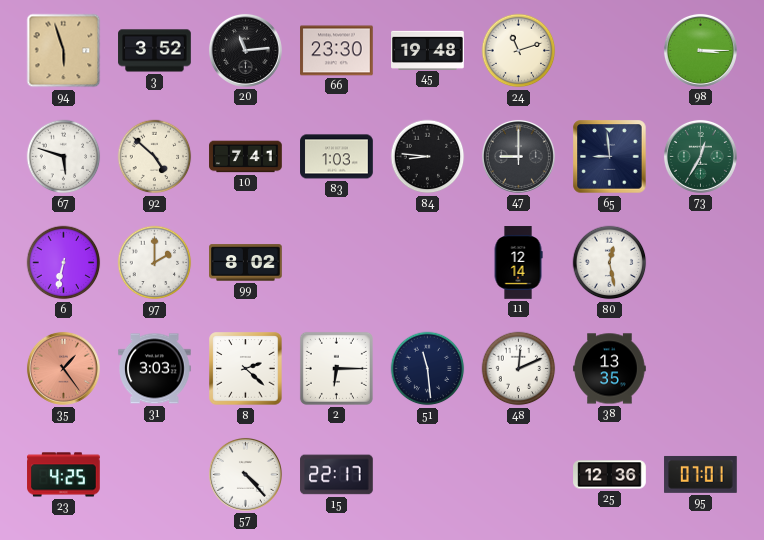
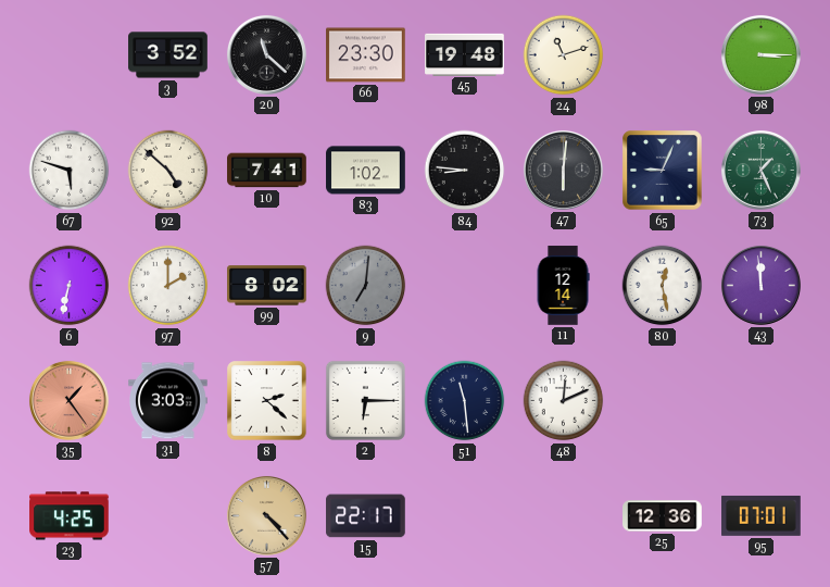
94: 5:57 -> none
20: 11:14 -> 11:22
83: 1:03 -> 1:02
47: 9:00 -> 6:01
65: 8:59 -> 9:04
73: 12:35 -> 1:26
9: none -> 7:01
43: none -> 11:59
38: 13:35 -> none
57 dial: white -> champagne
